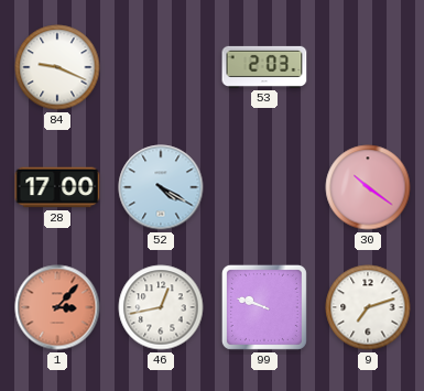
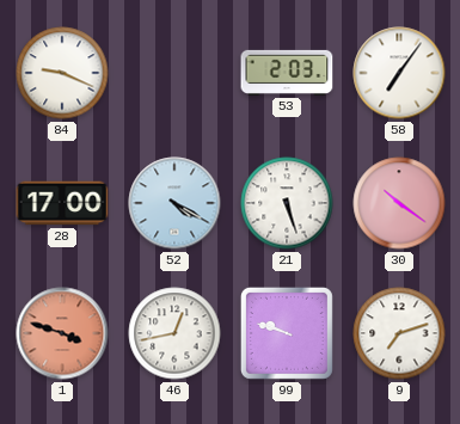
58: none -> 7:06
21: none -> 5:27
1: 3:07 -> 3:48
